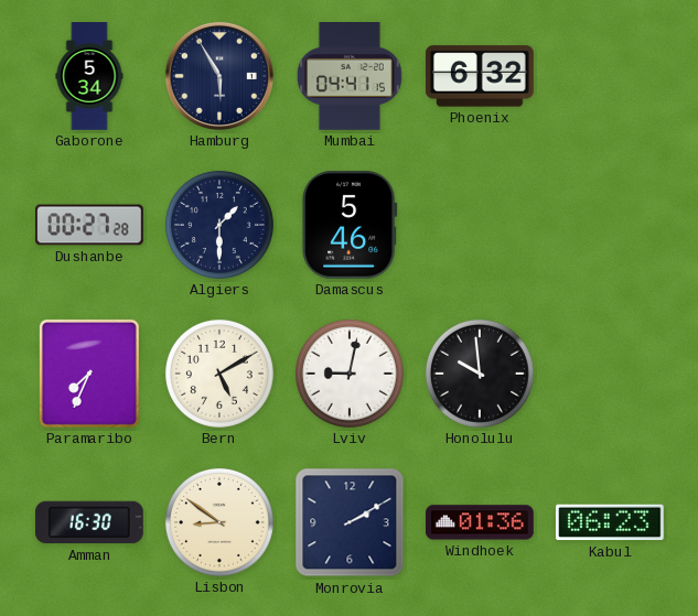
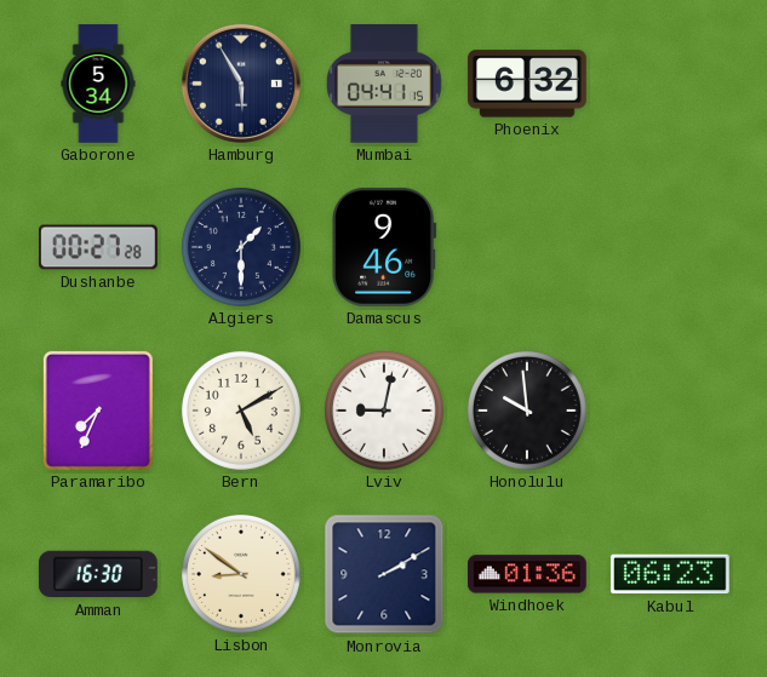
Damascus: 5:46 -> 9:46
